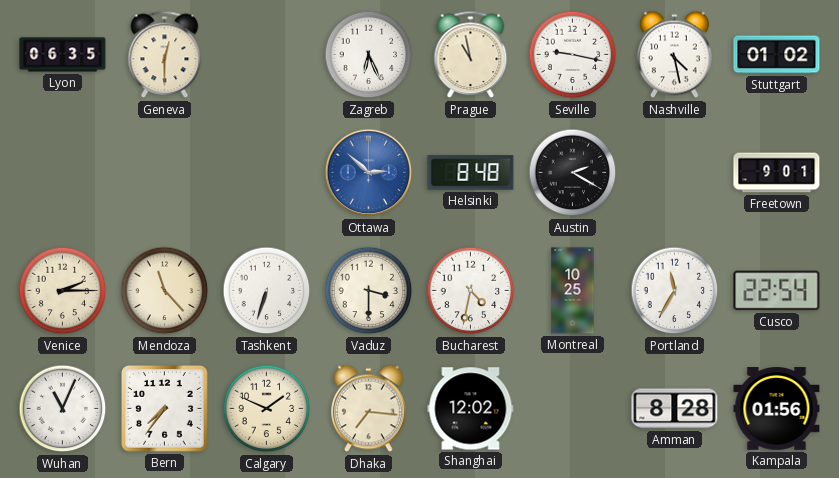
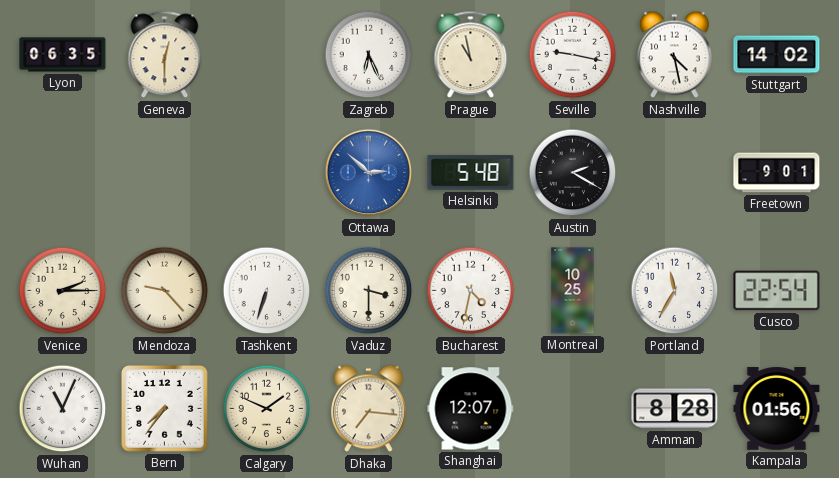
Stuttgart: 01:02 -> 14:02
Helsinki: 8:48 -> 5:48
Mendoza: 11:23 -> 9:23
Shanghai: 12:02 -> 12:07
